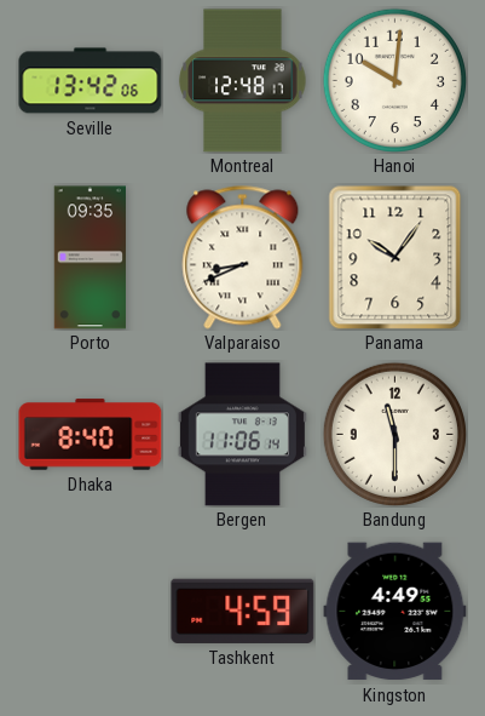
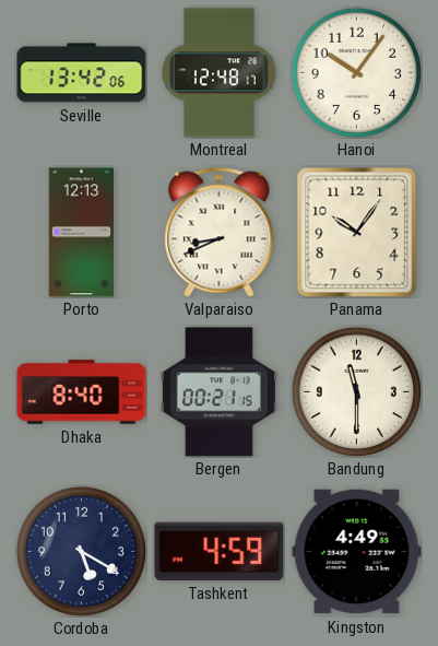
Hanoi: 10:01 -> 10:06
Porto: 09:35 -> 12:13
Bergen: 11:06 -> 00:21
Cordoba: none -> 5:20
